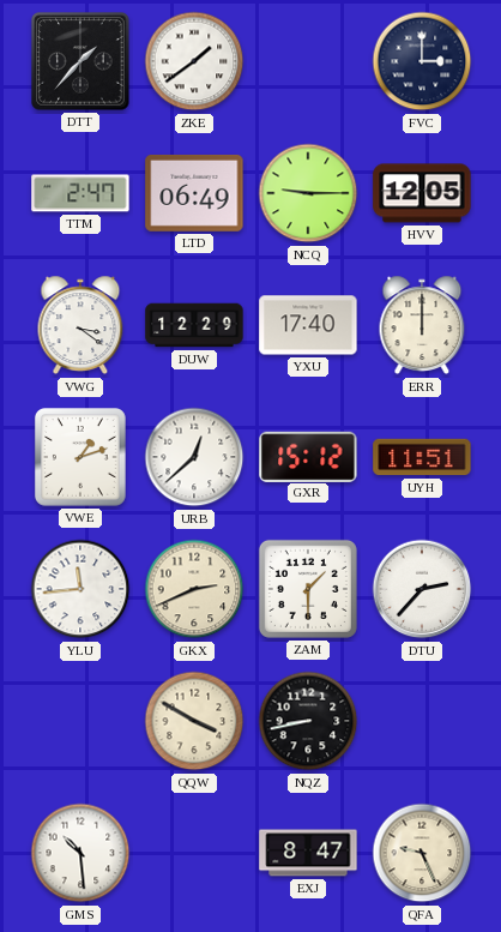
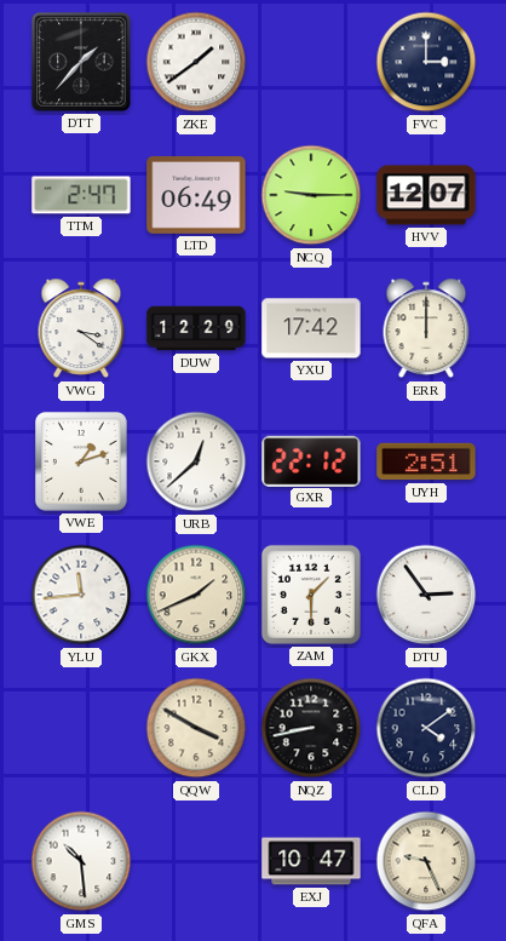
HVV: 12:05 -> 12:07
YXU: 17:40 -> 17:42
GXR: 15:12 -> 22:12
UYH: 11:51 -> 2:51
GKX: 2:41 -> 1:41
DTU: 2:37 -> 2:54
CLD: none -> 4:09
EXJ: 8:47 -> 10:47
